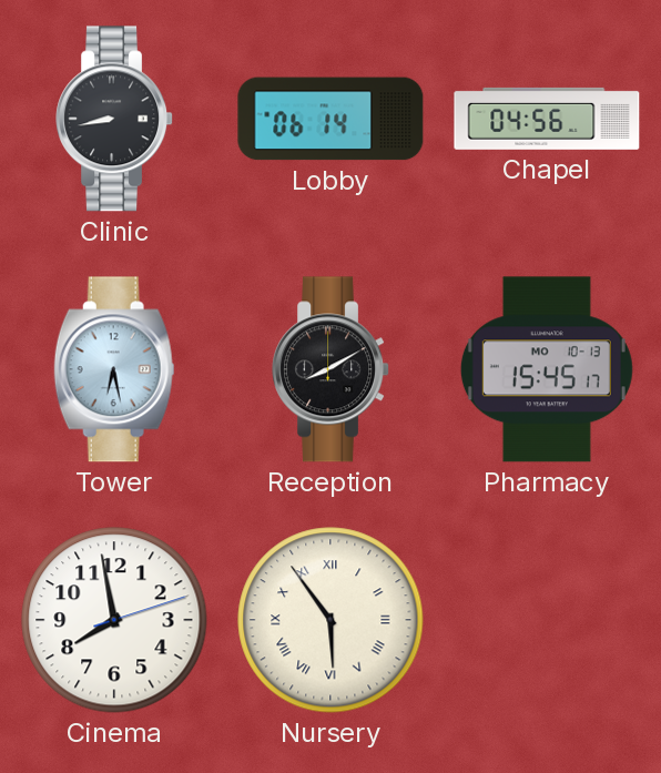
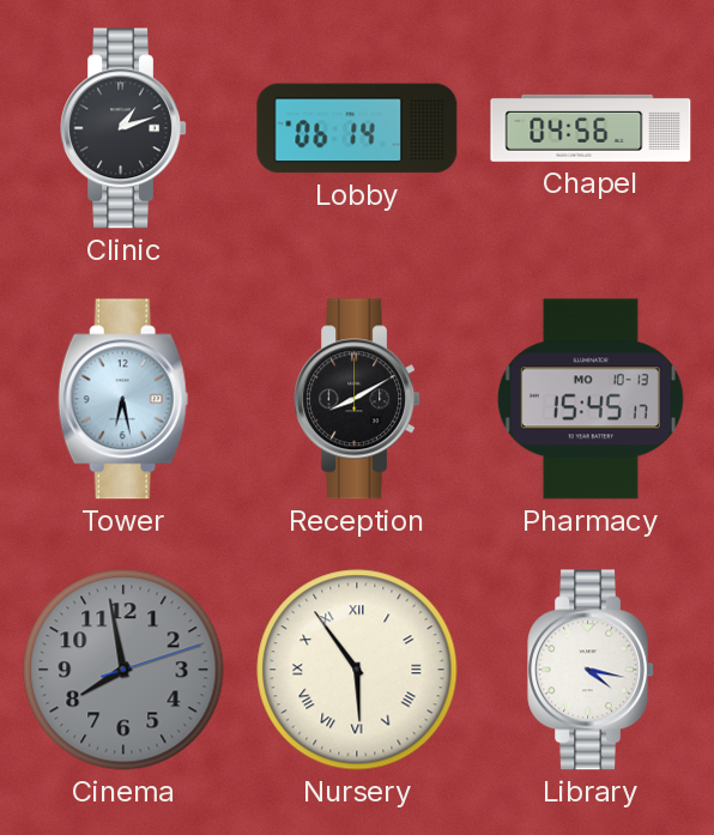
Clinic: 8:43 -> 1:12
Cinema dial: white -> grey
Library: none -> 4:17
